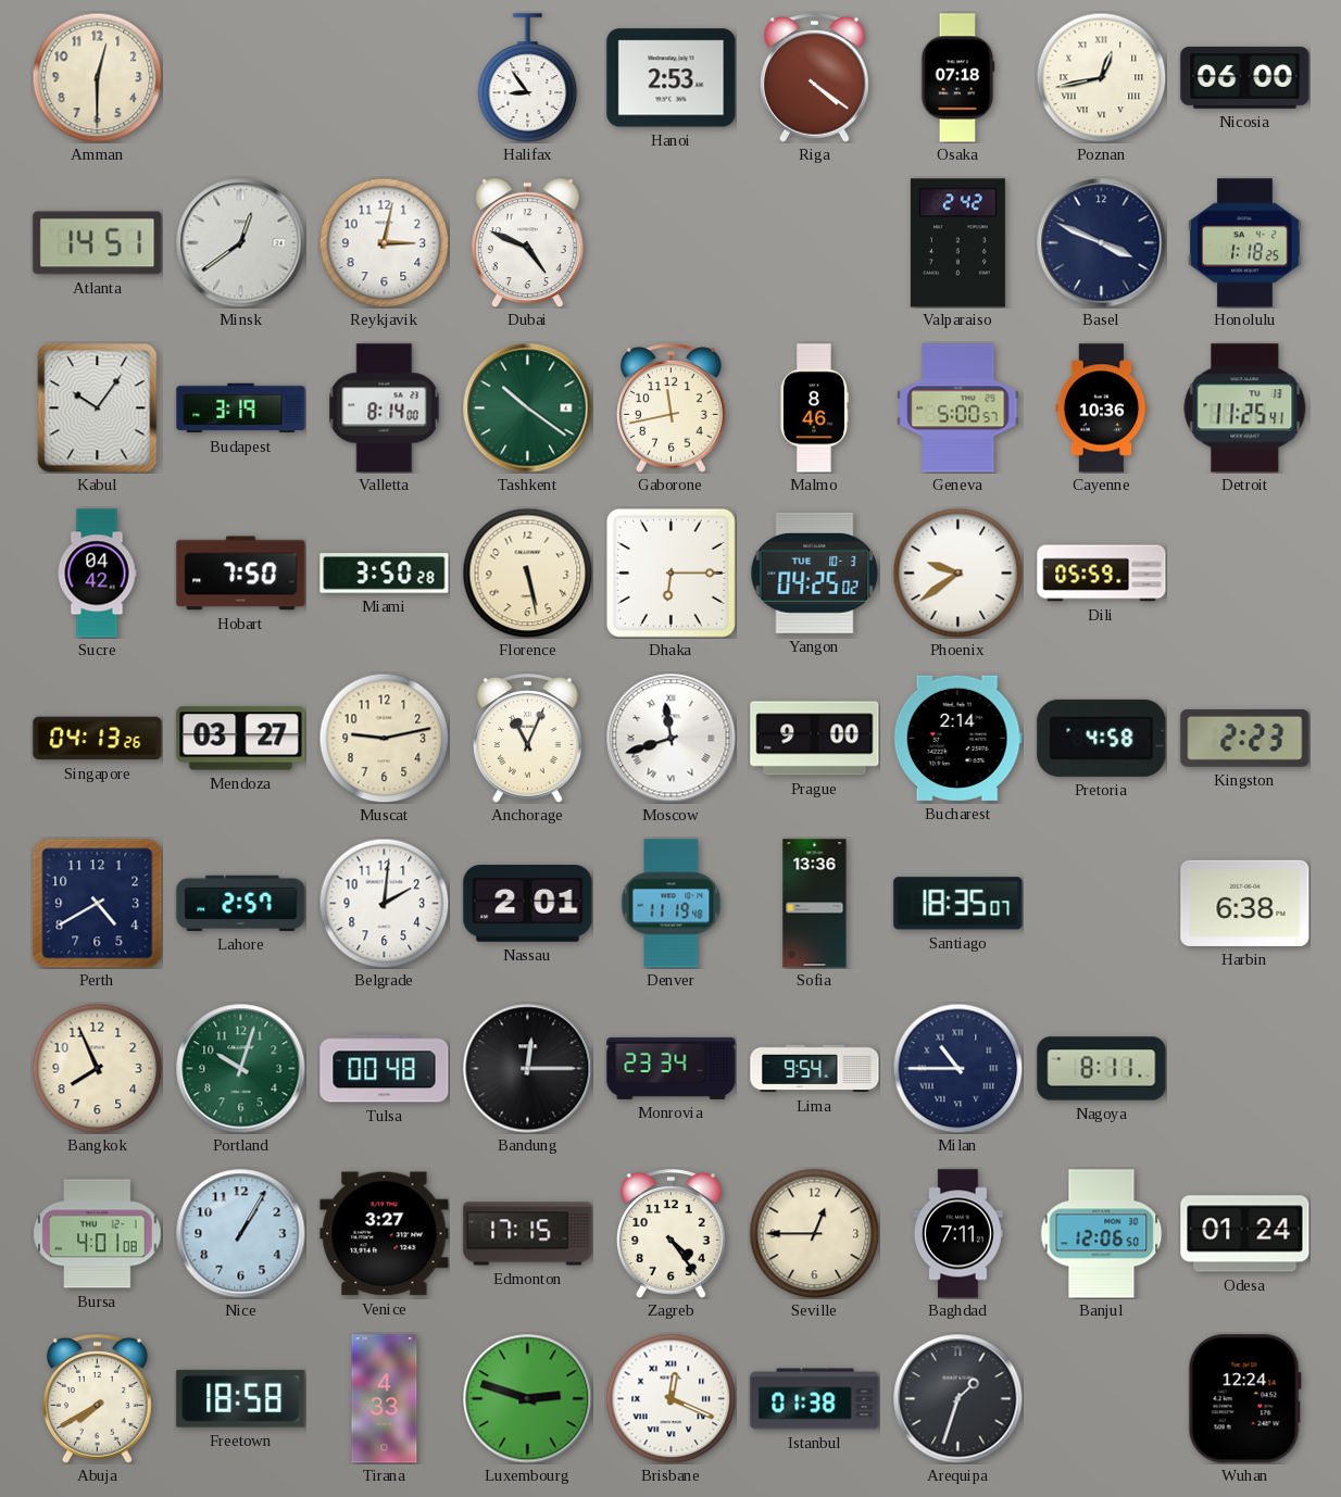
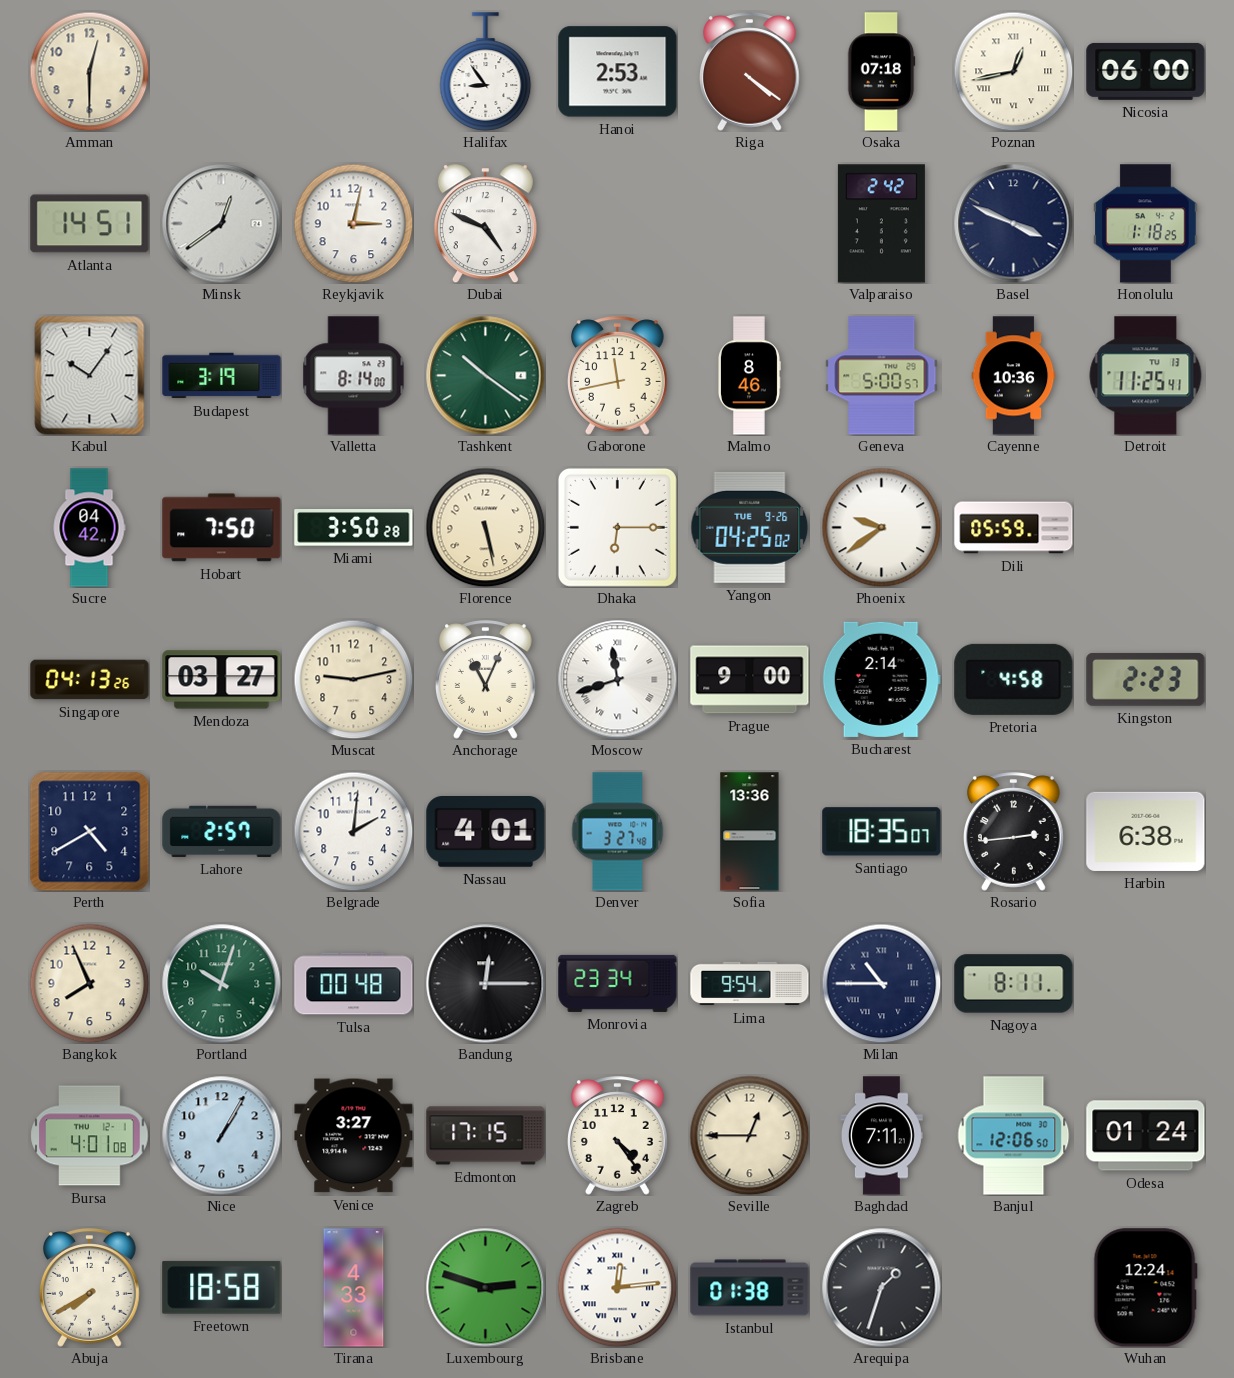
Yangon date: TUE 10-3 -> TUE 9-26
Nassau: 2:01 -> 4:01
Denver: 11:19 -> 3:27
Rosario: none -> 2:44
Brisbane: 12:19 -> 12:14
